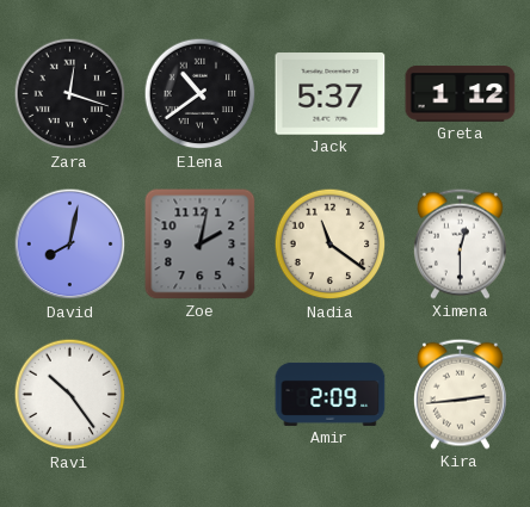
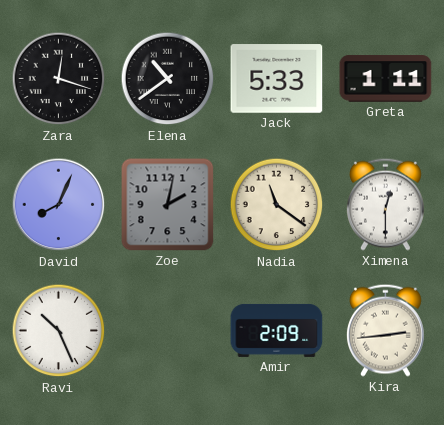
Jack: 5:37 -> 5:33
Greta: 1:12 -> 1:11
David: 8:02 -> 8:04
Ravi: 10:24 -> 10:26
